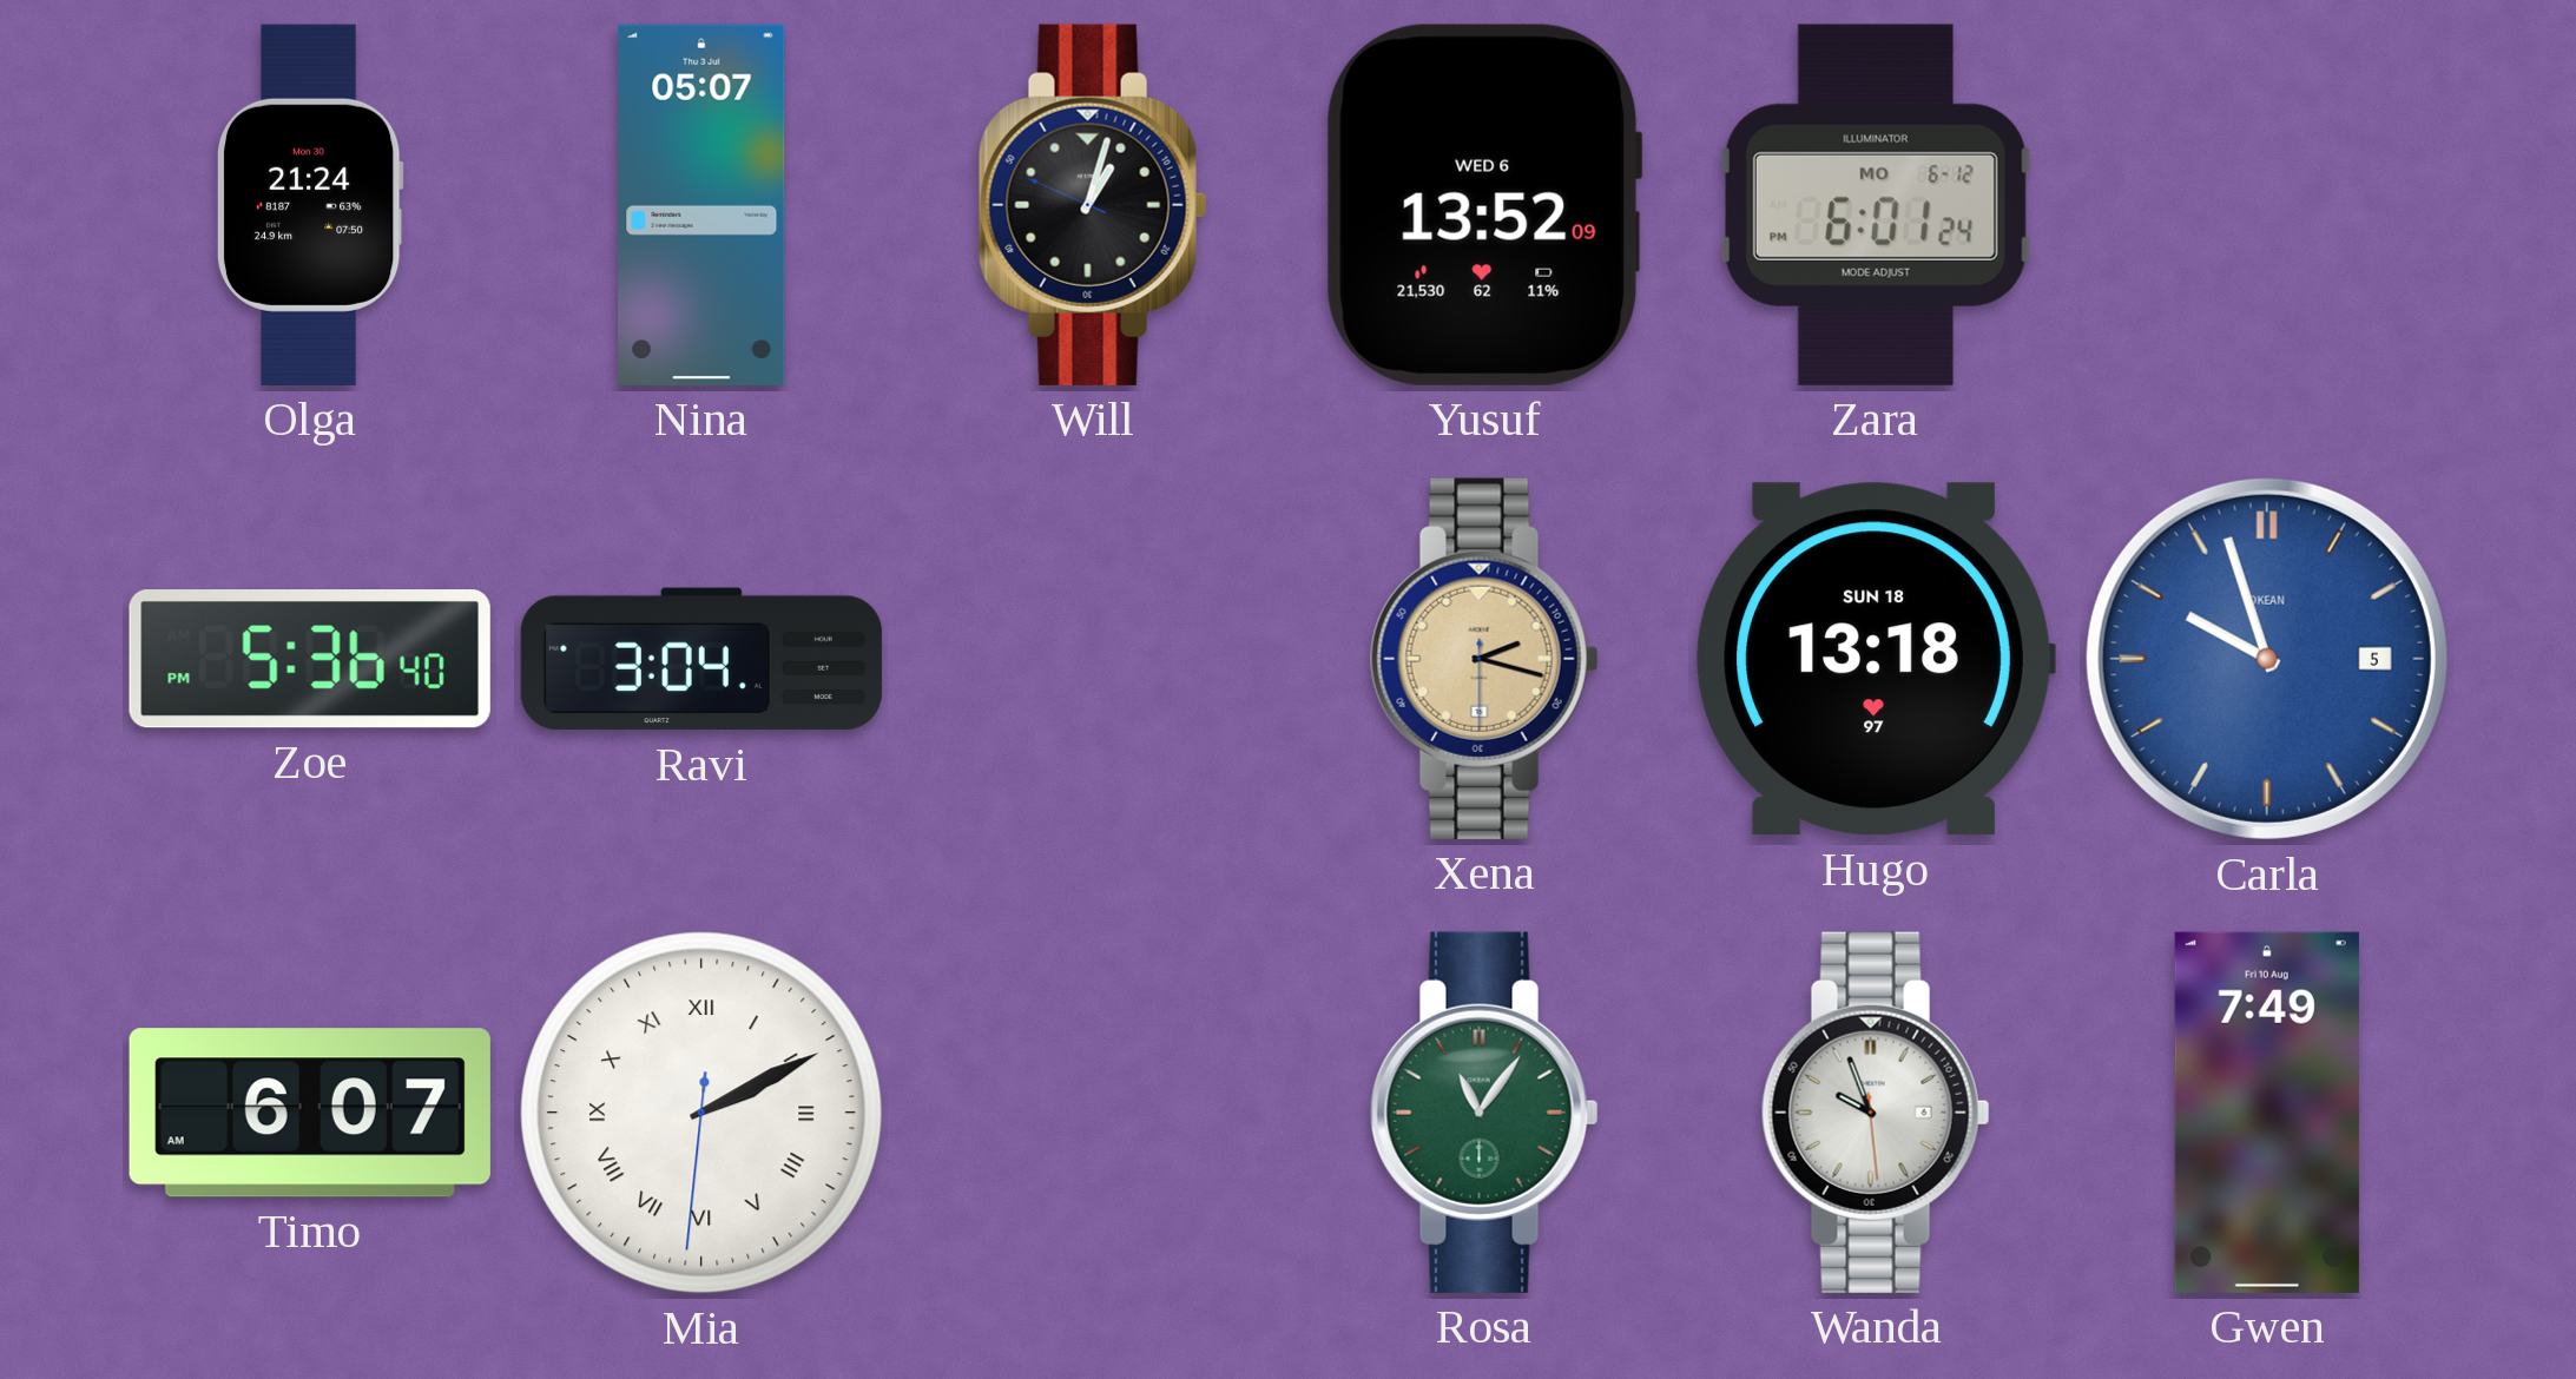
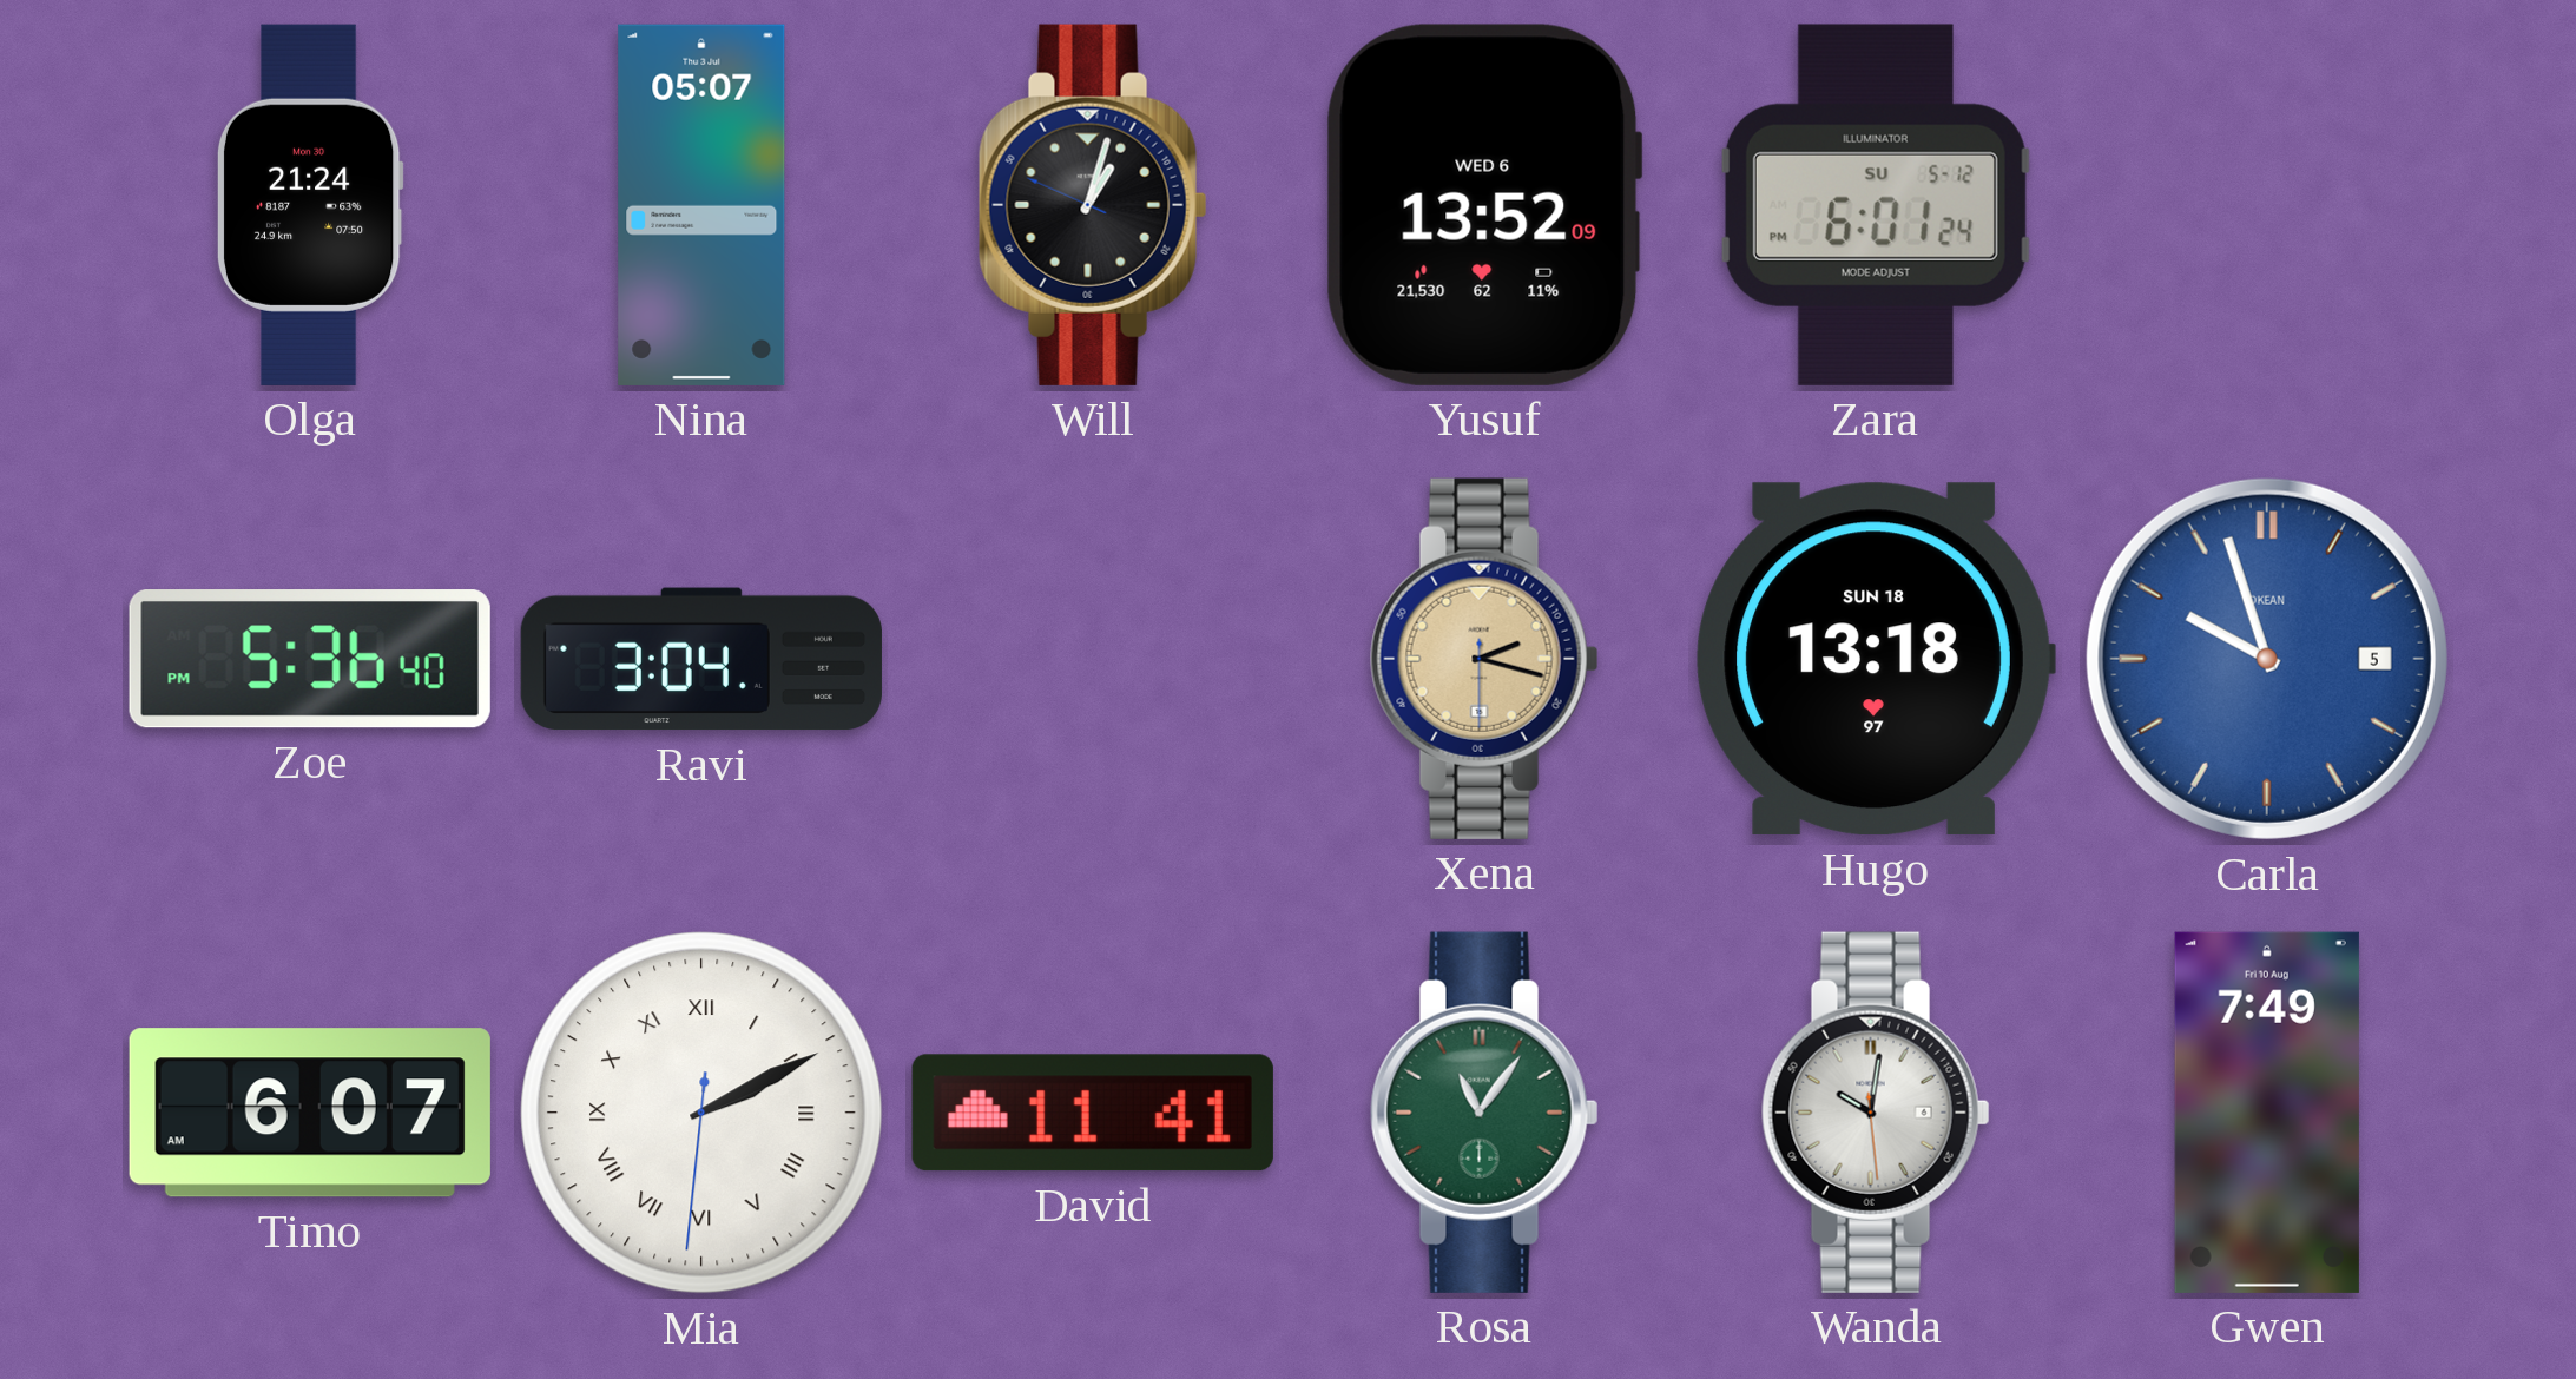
Zara date: MO 6-12 -> SU 5-12
David: none -> 11:41
Wanda: 9:56 -> 10:01
